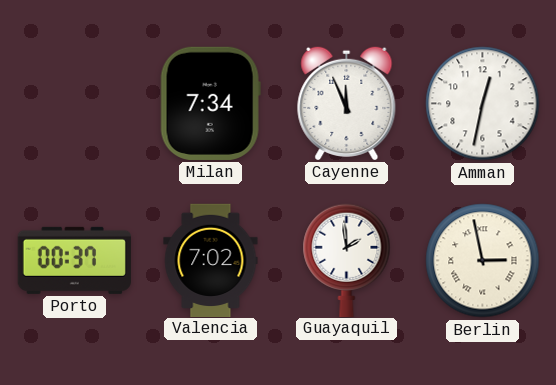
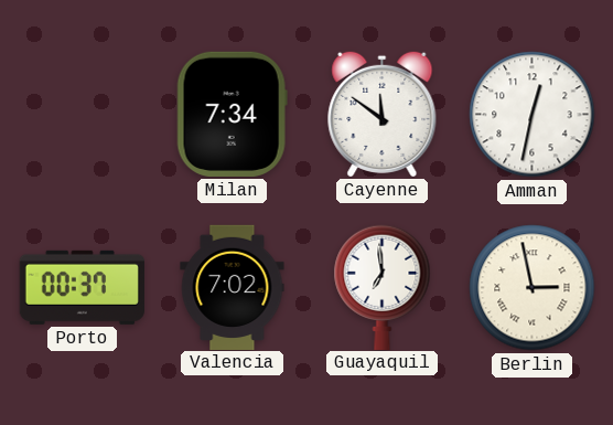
Cayenne: 11:56 -> 11:51
Guayaquil: 1:59 -> 6:59
